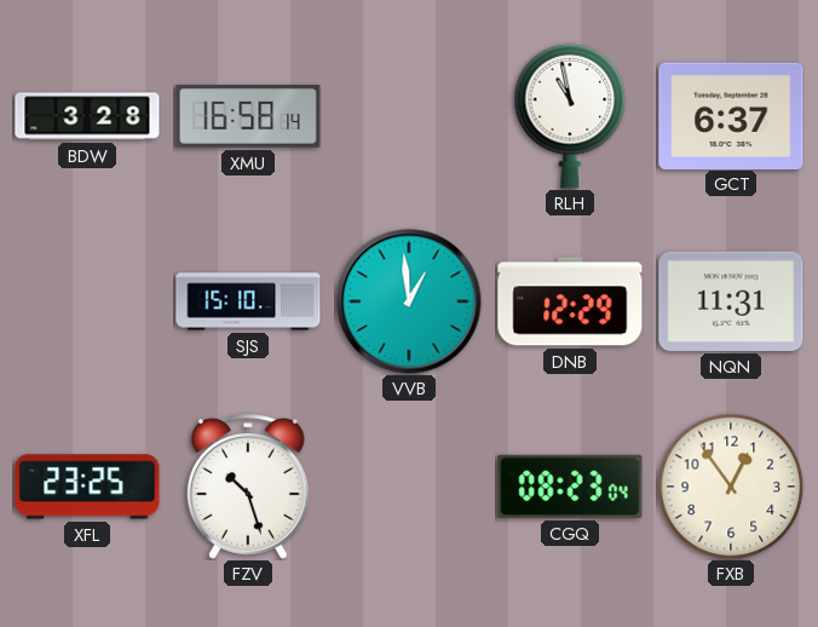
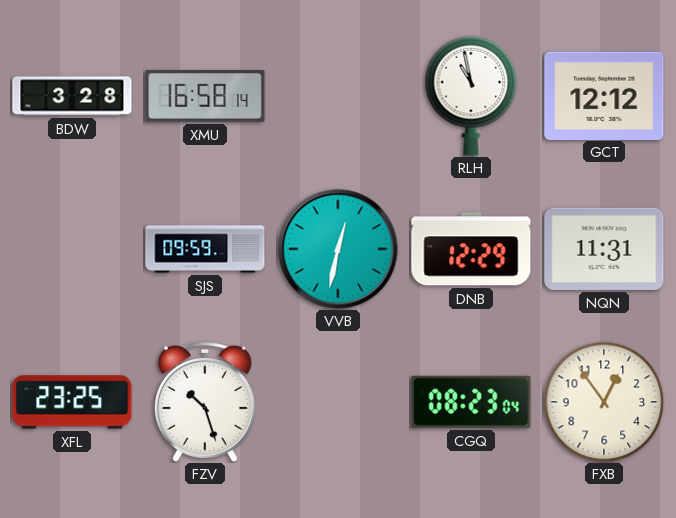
GCT: 6:37 -> 12:12
SJS: 15:10 -> 09:59
VVB: 12:59 -> 12:32
